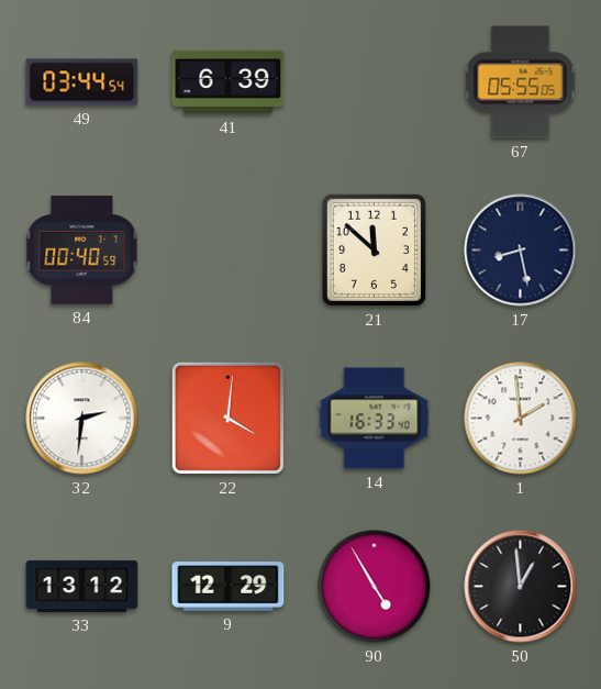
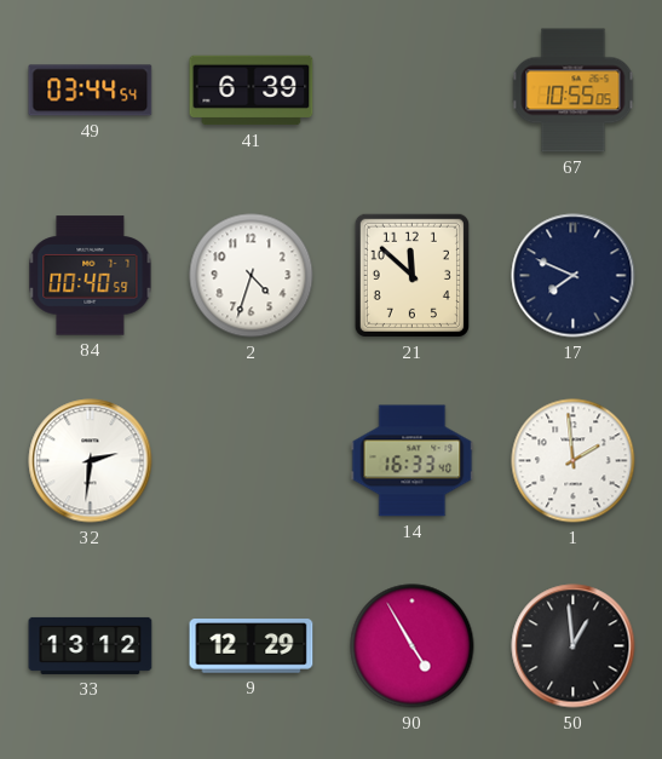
67: 05:55 -> 10:55
2: none -> 4:33
17: 8:28 -> 7:49
22: 4:01 -> none
